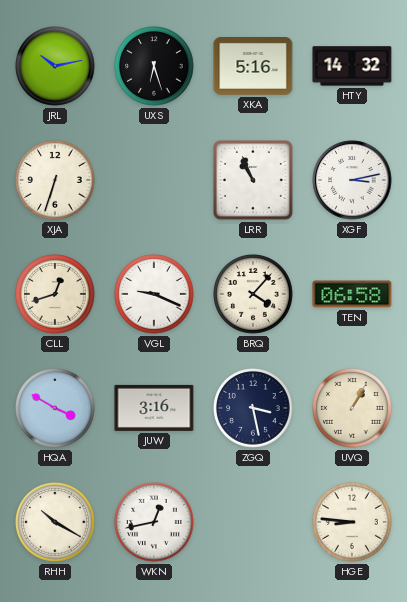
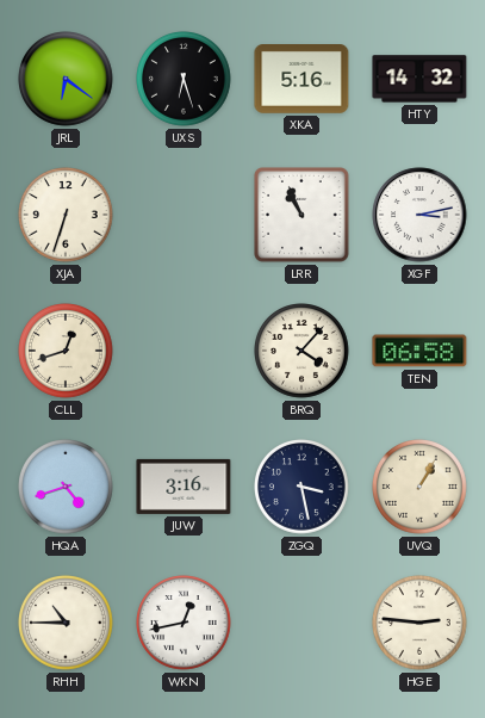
JRL: 10:13 -> 6:21
VGL: 9:19 -> none
HQA: 3:50 -> 4:42
RHH: 10:20 -> 10:45
HGE: 8:46 -> 2:46
